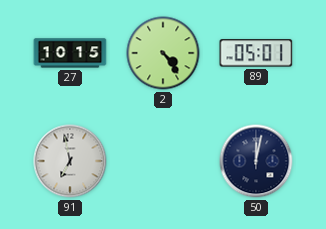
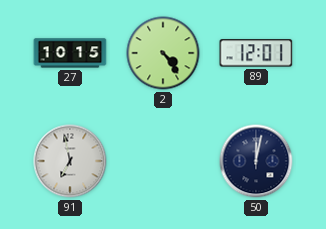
89: 05:01 -> 12:01
